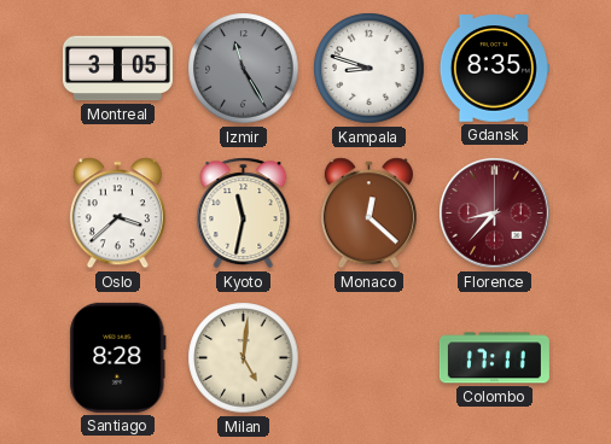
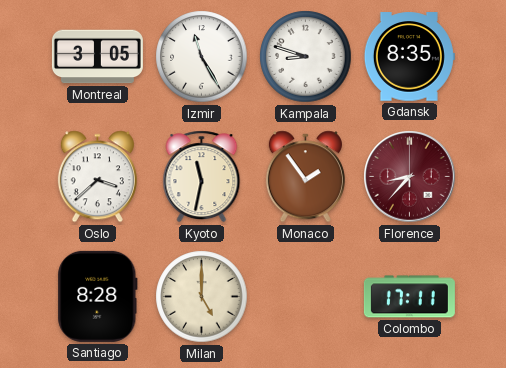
Izmir dial: grey -> white
Monaco: 12:22 -> 1:54
Milan: 5:01 -> 5:00
